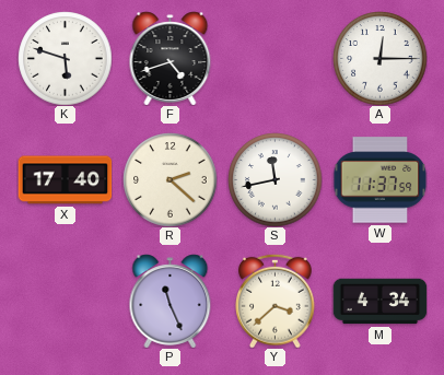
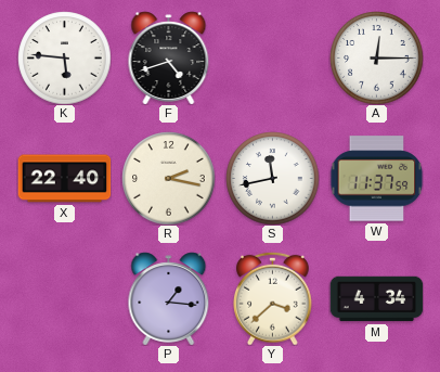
K: 5:48 -> 5:46
X: 17:40 -> 22:40
R: 2:22 -> 2:17
P: 11:26 -> 1:16
